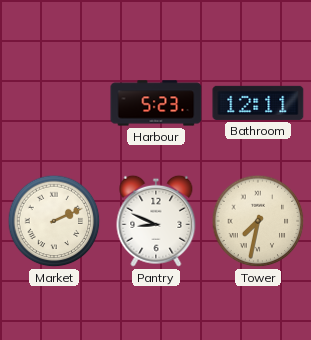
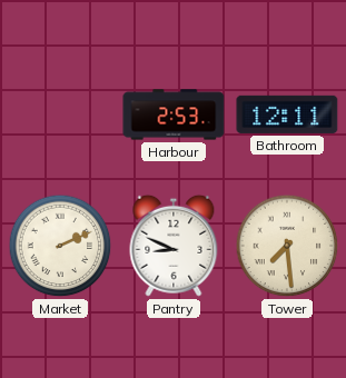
Harbour: 5:23 -> 2:53
Tower: 7:32 -> 7:29
